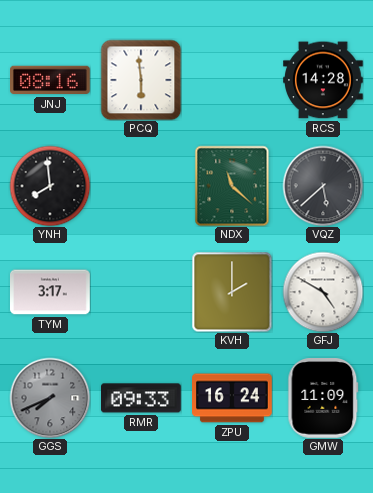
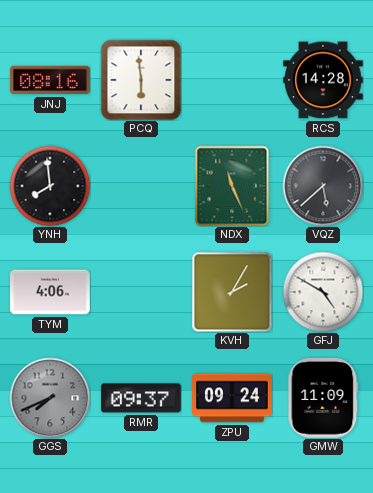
NDX: 11:22 -> 11:26
TYM: 3:17 -> 4:06
KVH: 2:00 -> 2:05
RMR: 09:33 -> 09:37
ZPU: 16:24 -> 09:24
